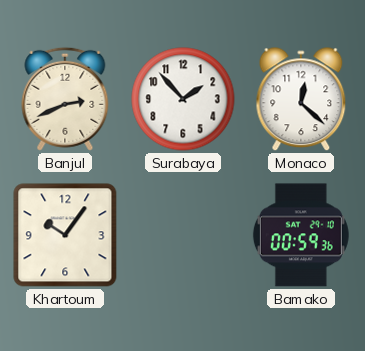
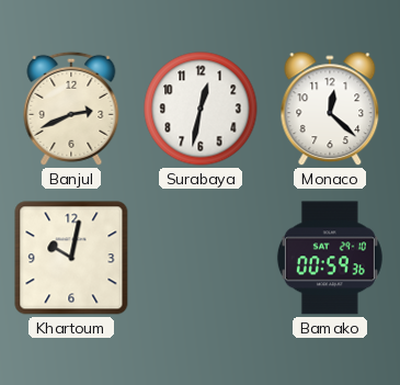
Surabaya: 1:53 -> 12:32
Khartoum: 10:06 -> 10:02
